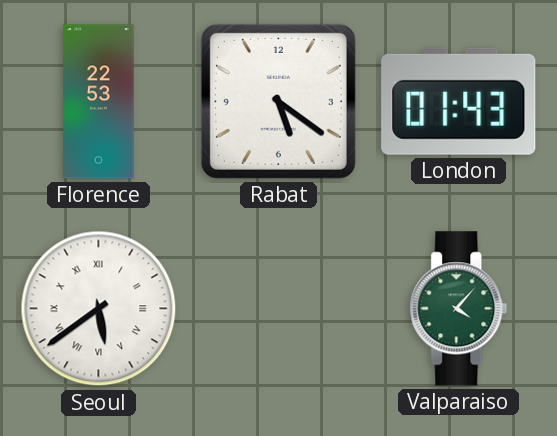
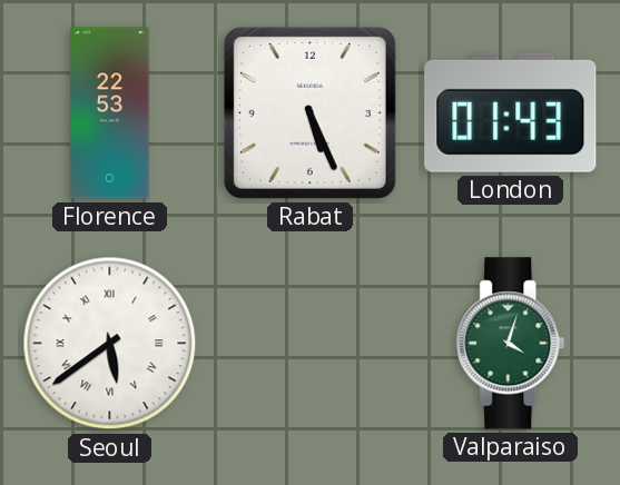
Rabat: 5:21 -> 5:26
Valparaiso: 4:07 -> 4:03
